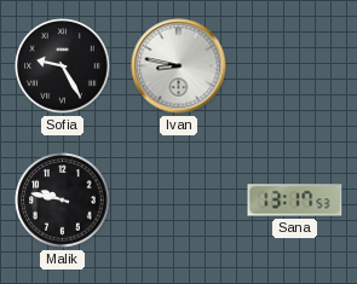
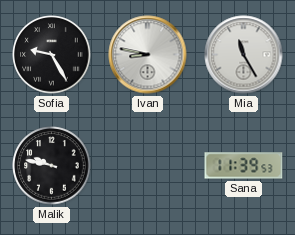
Mia: none -> 11:25
Sana: 13:17 -> 11:39
